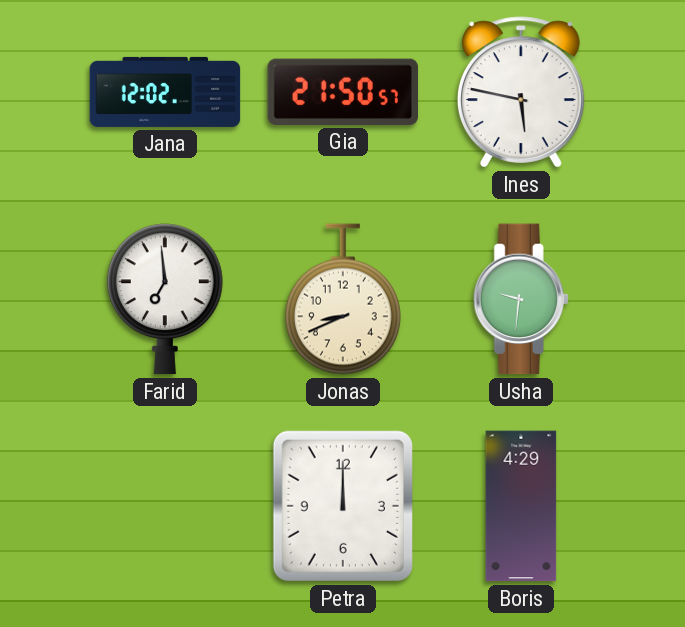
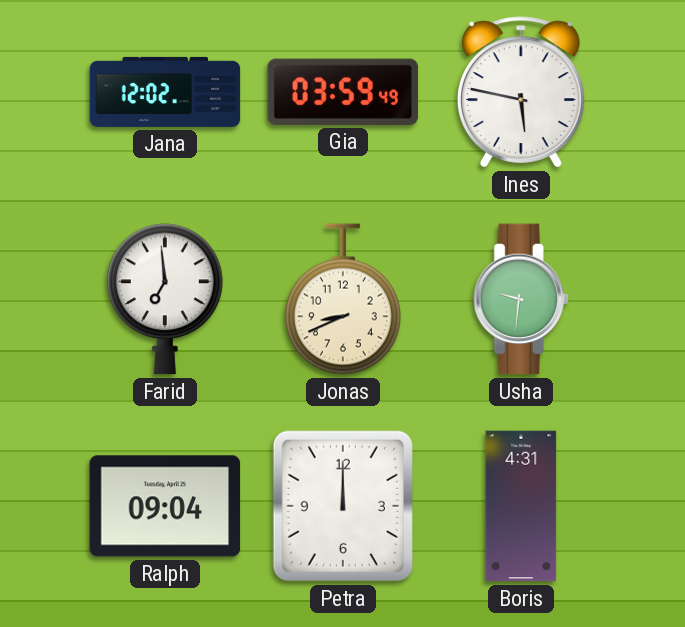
Gia: 21:50 -> 03:59
Ralph: none -> 09:04
Boris: 4:29 -> 4:31
